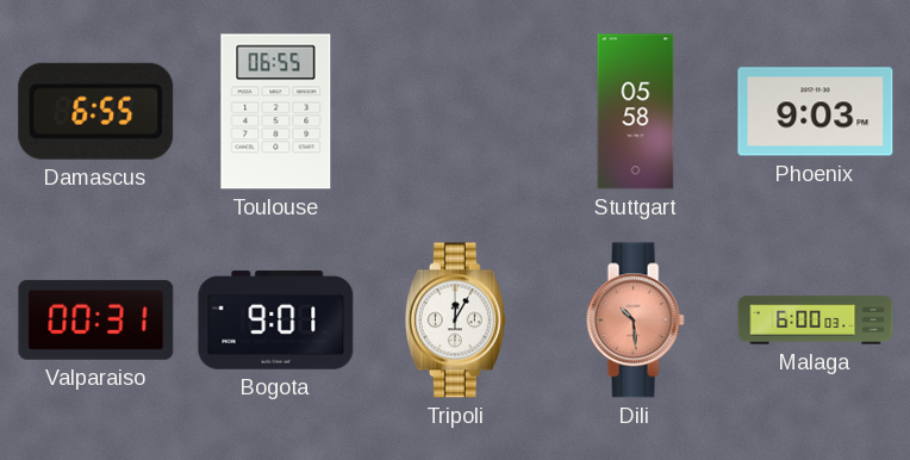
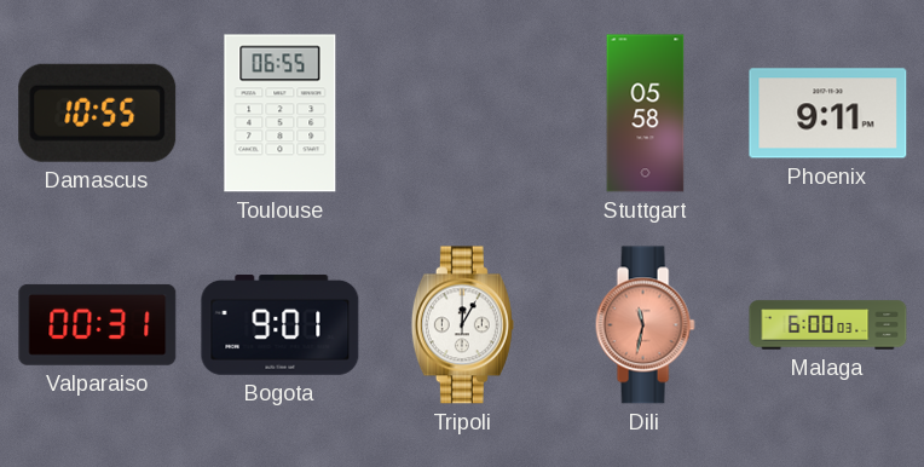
Damascus: 6:55 -> 10:55
Phoenix: 9:03 -> 9:11
Dili: 10:29 -> 11:32
